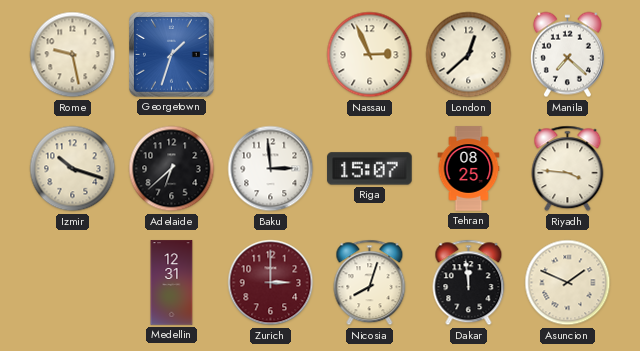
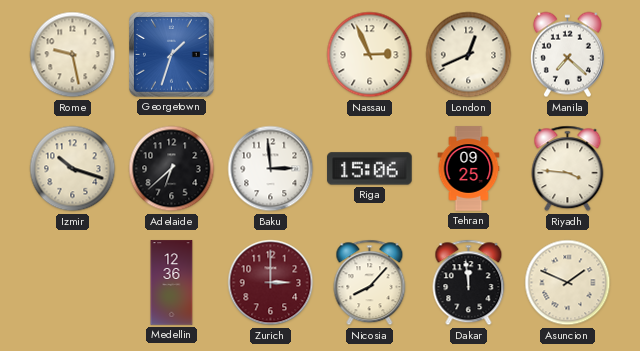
London: 12:38 -> 12:41
Riga: 15:07 -> 15:06
Tehran: 08:25 -> 09:25
Medellin: 12:31 -> 12:36
Nicosia: 8:03 -> 8:07
